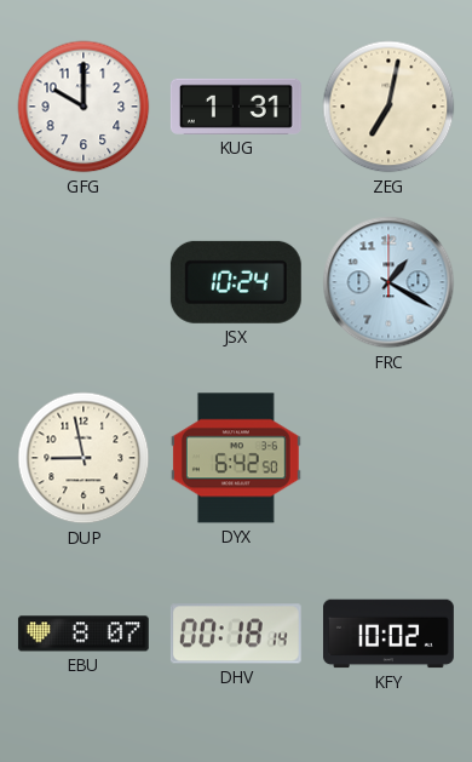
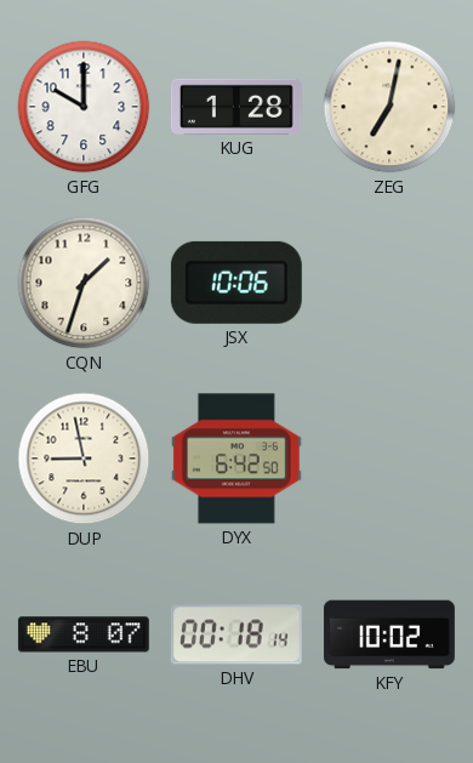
KUG: 1:31 -> 1:28
CQN: none -> 1:33
JSX: 10:24 -> 10:06
FRC: 1:20 -> none
